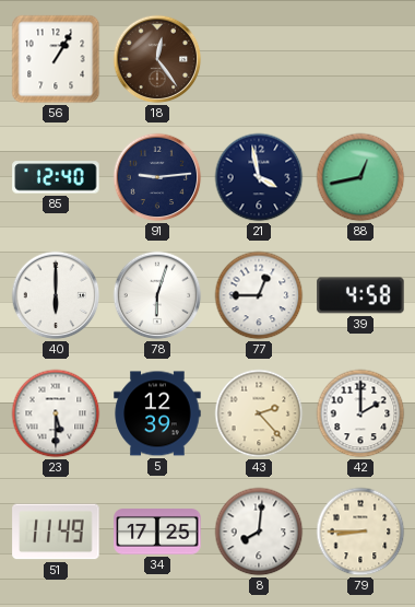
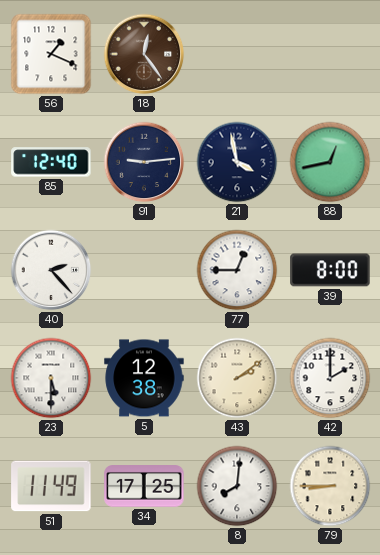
56: 1:05 -> 1:19
40: 6:00 -> 2:23
78: 6:03 -> none
39: 4:58 -> 8:00
5: 12:39 -> 12:38
43: 2:23 -> 2:09
